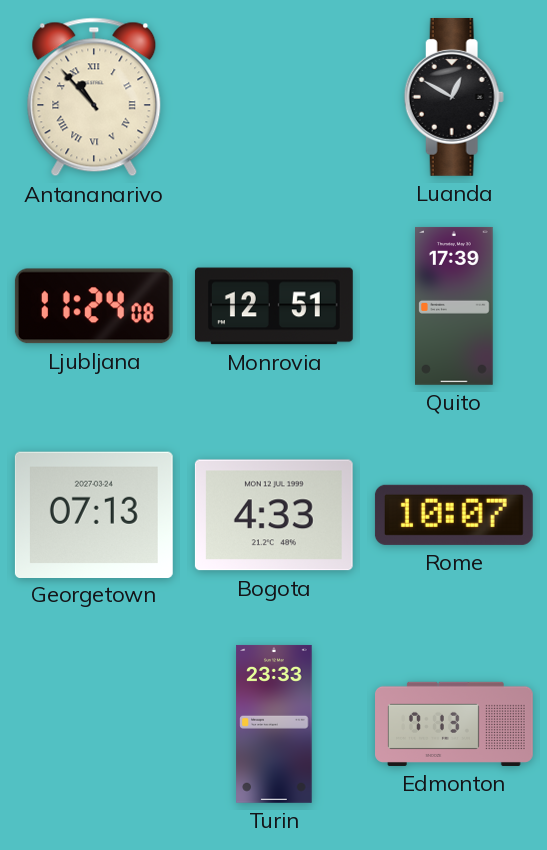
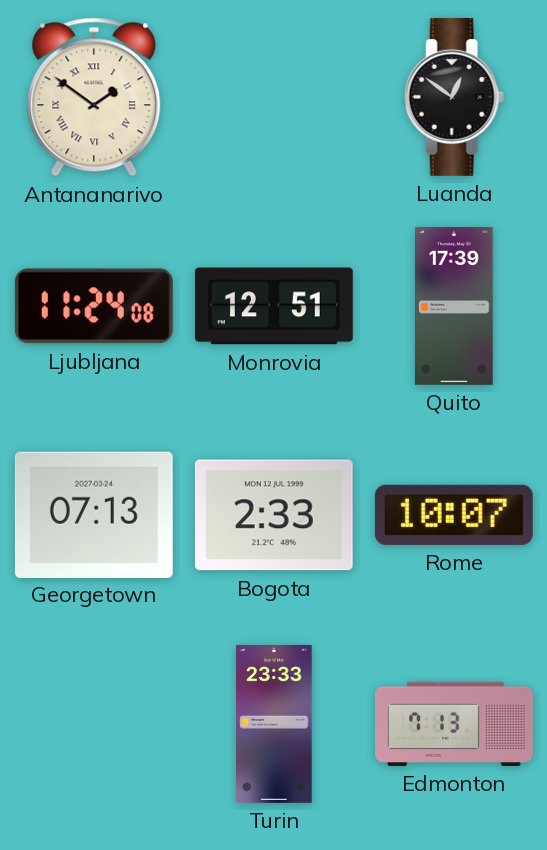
Antananarivo: 10:53 -> 1:51
Luanda: 12:50 -> 12:51
Bogota: 4:33 -> 2:33
